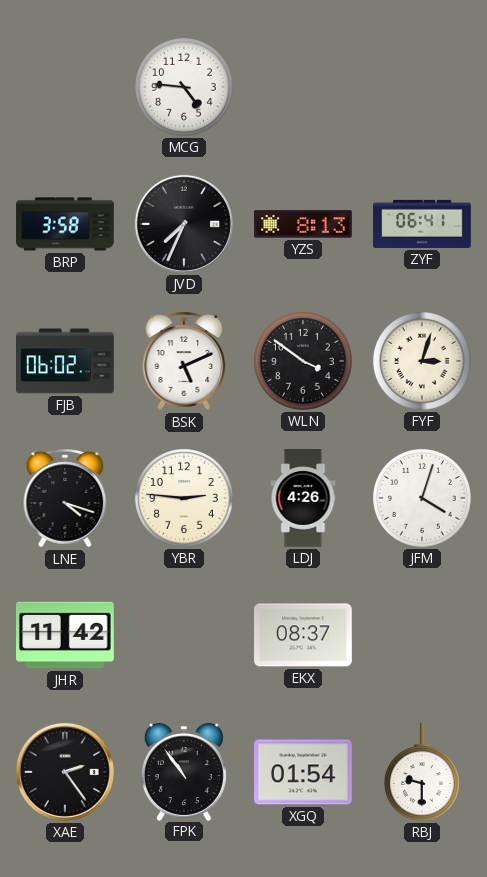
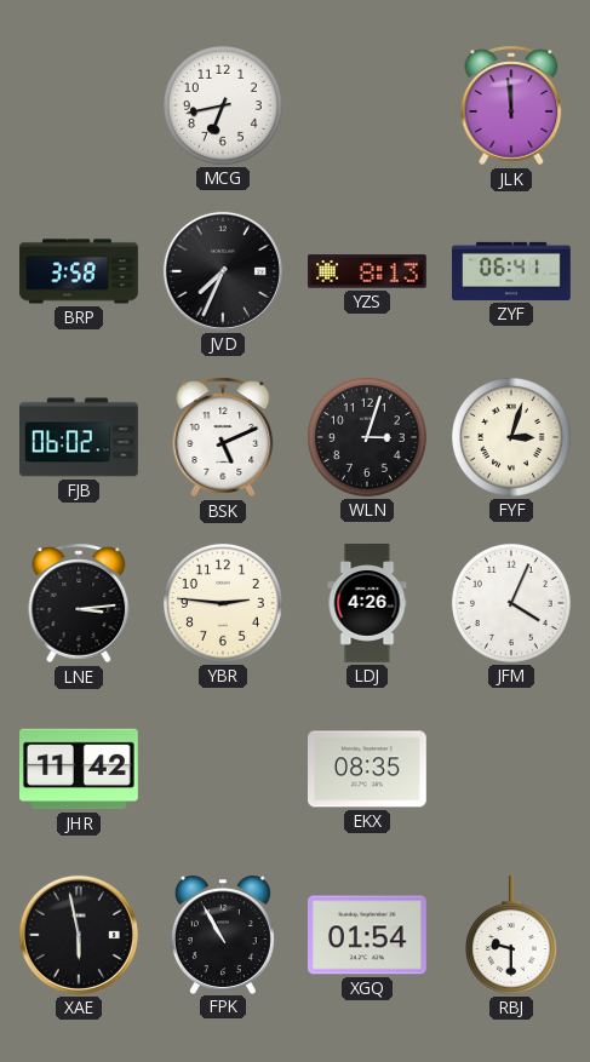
MCG: 4:46 -> 6:43
JLK: none -> 11:59
WLN: 3:51 -> 3:03
LNE: 4:18 -> 3:14
JFM: 4:03 -> 4:04
EKX: 08:37 -> 08:35
XAE: 2:24 -> 5:58
FPK: 10:54 -> 10:55
